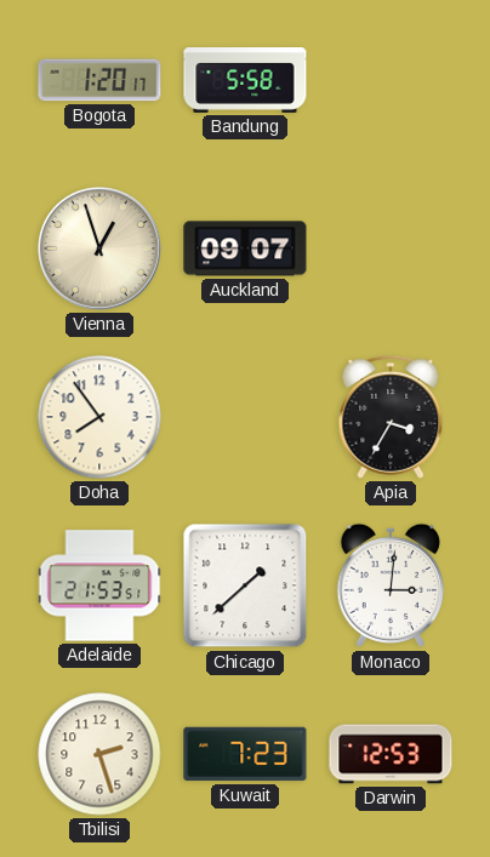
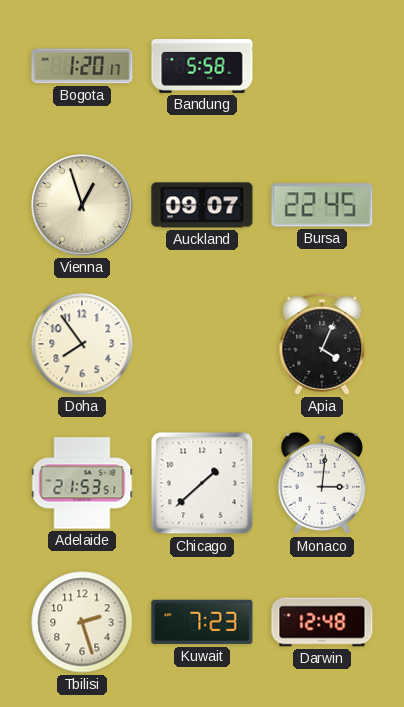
Bursa: none -> 22:45
Apia: 3:35 -> 4:04
Darwin: 12:53 -> 12:48
